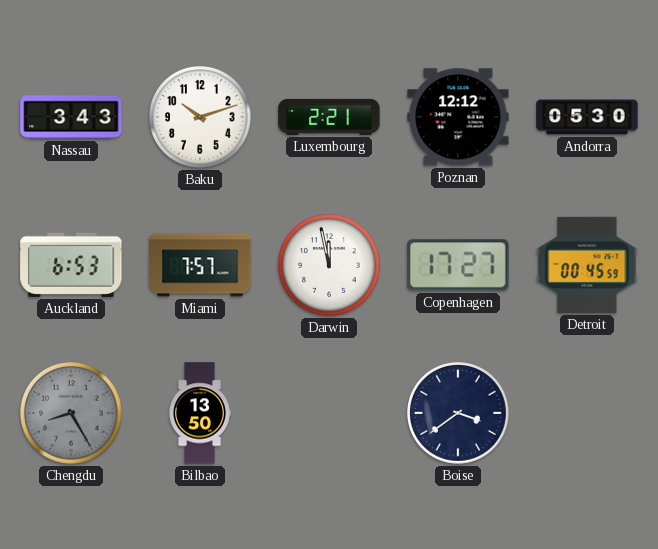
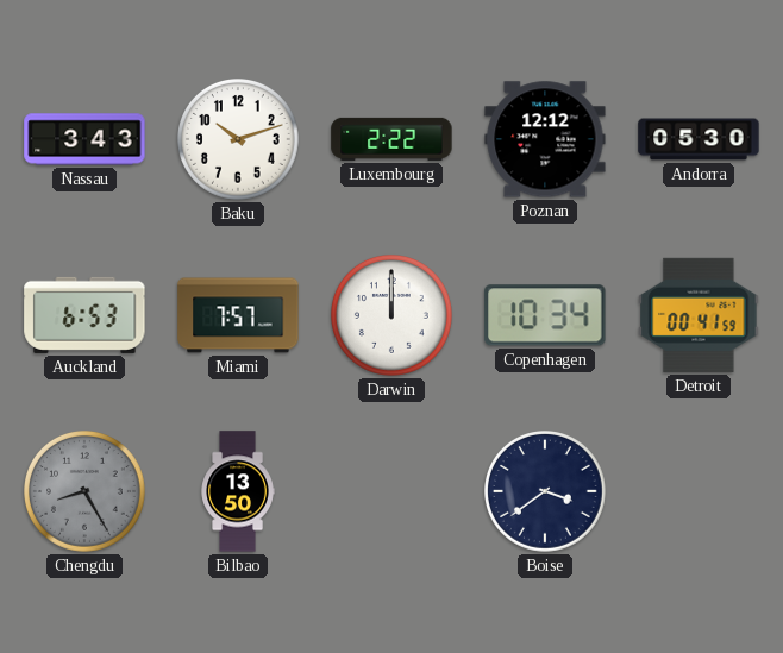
Luxembourg: 2:21 -> 2:22
Darwin: 11:58 -> 12:00
Copenhagen: 17:27 -> 10:34
Detroit: 00:45 -> 00:41
